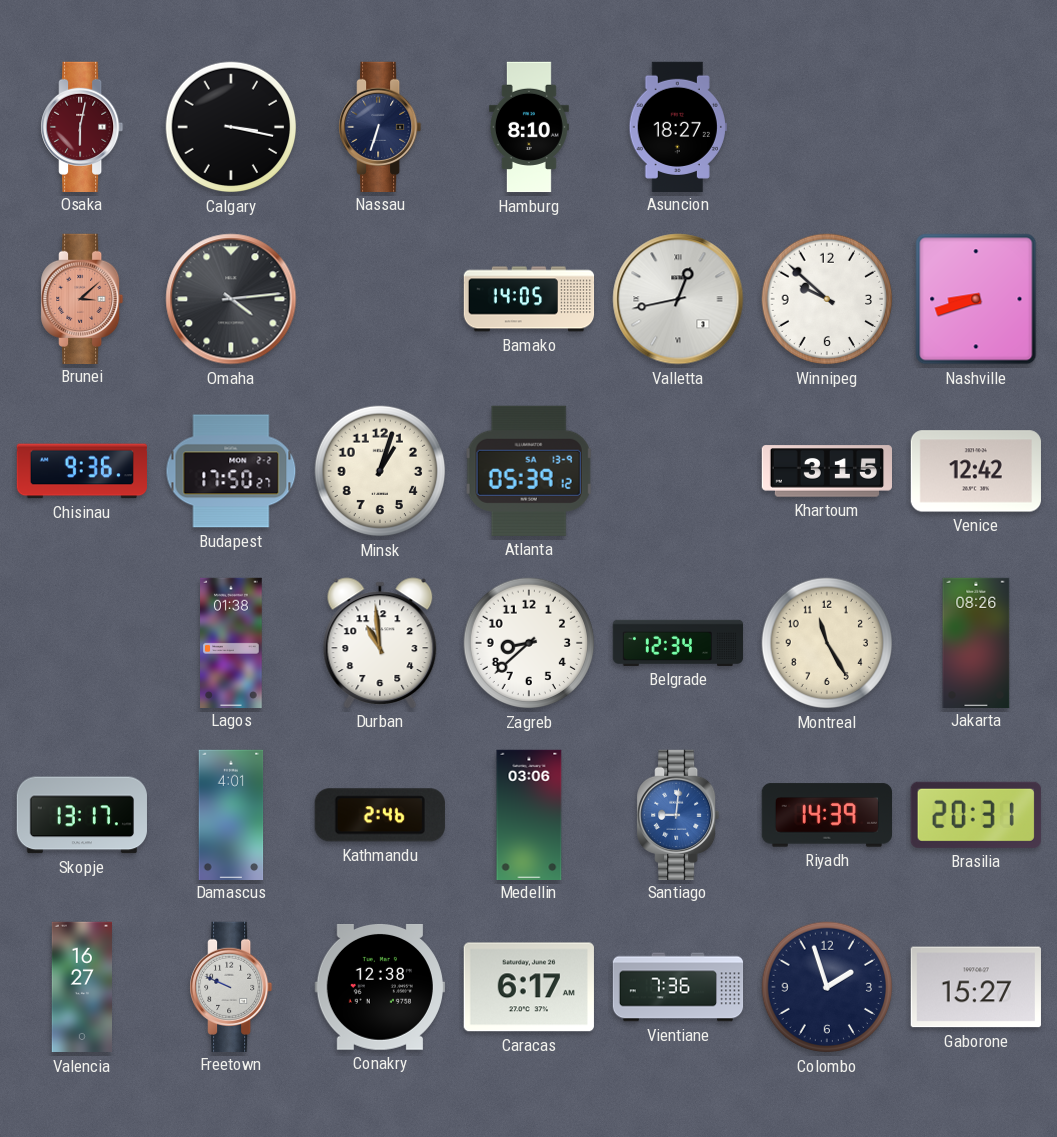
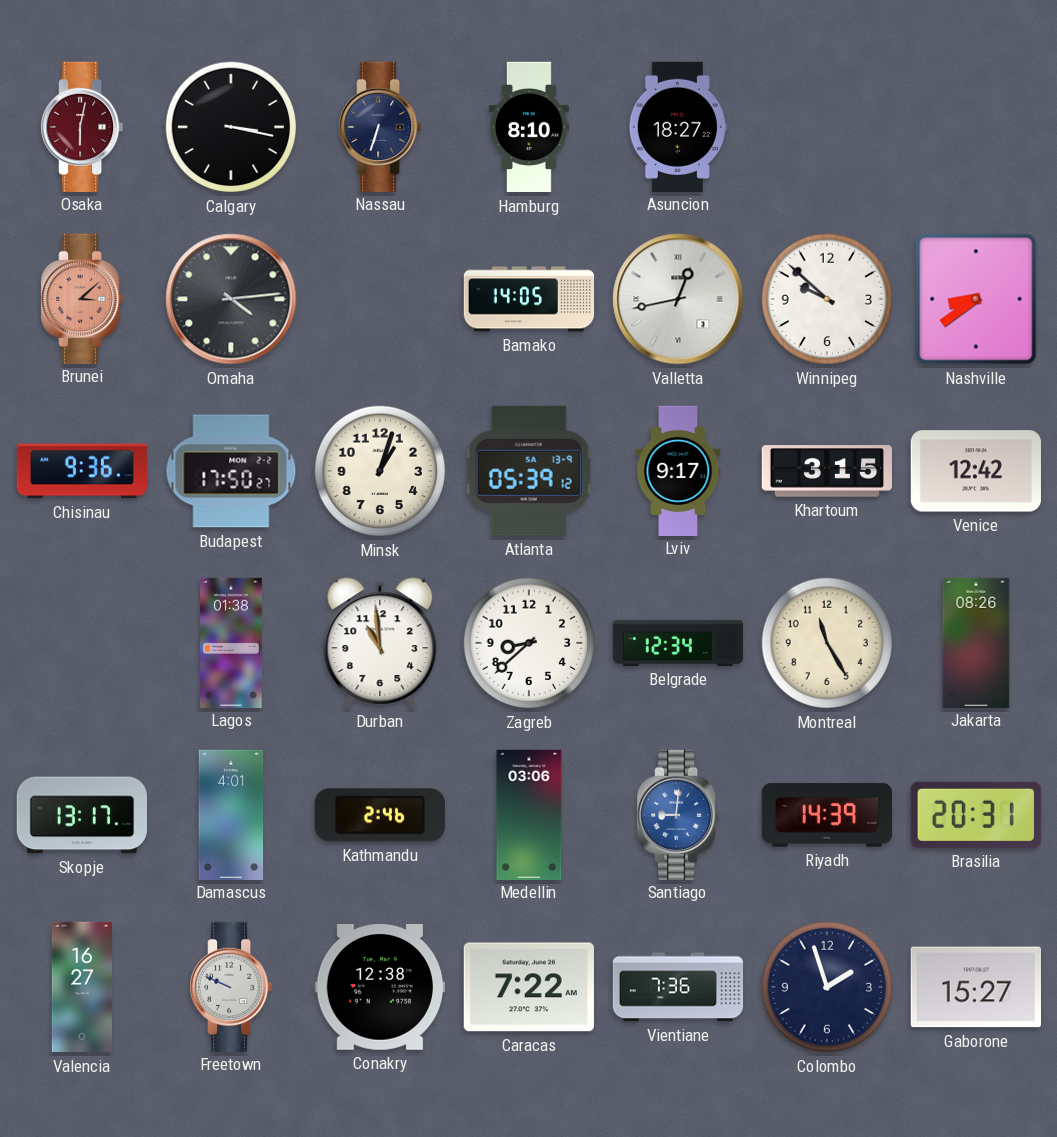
Nashville: 8:42 -> 8:39
Lviv: none -> 9:17
Caracas: 6:17 -> 7:22
